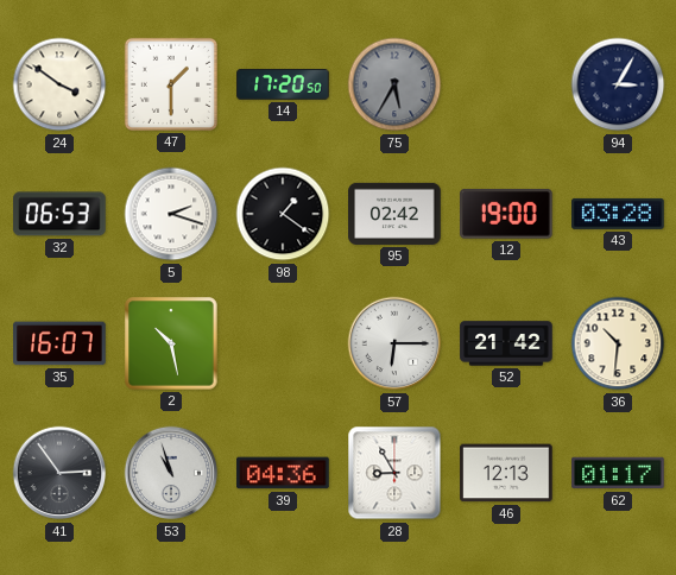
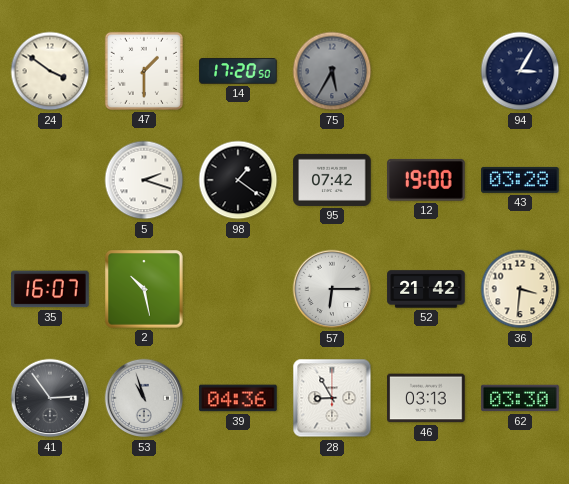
32: 06:53 -> none
95: 02:42 -> 07:42
36: 10:31 -> 3:31
46: 12:13 -> 03:13
62: 01:17 -> 03:30
